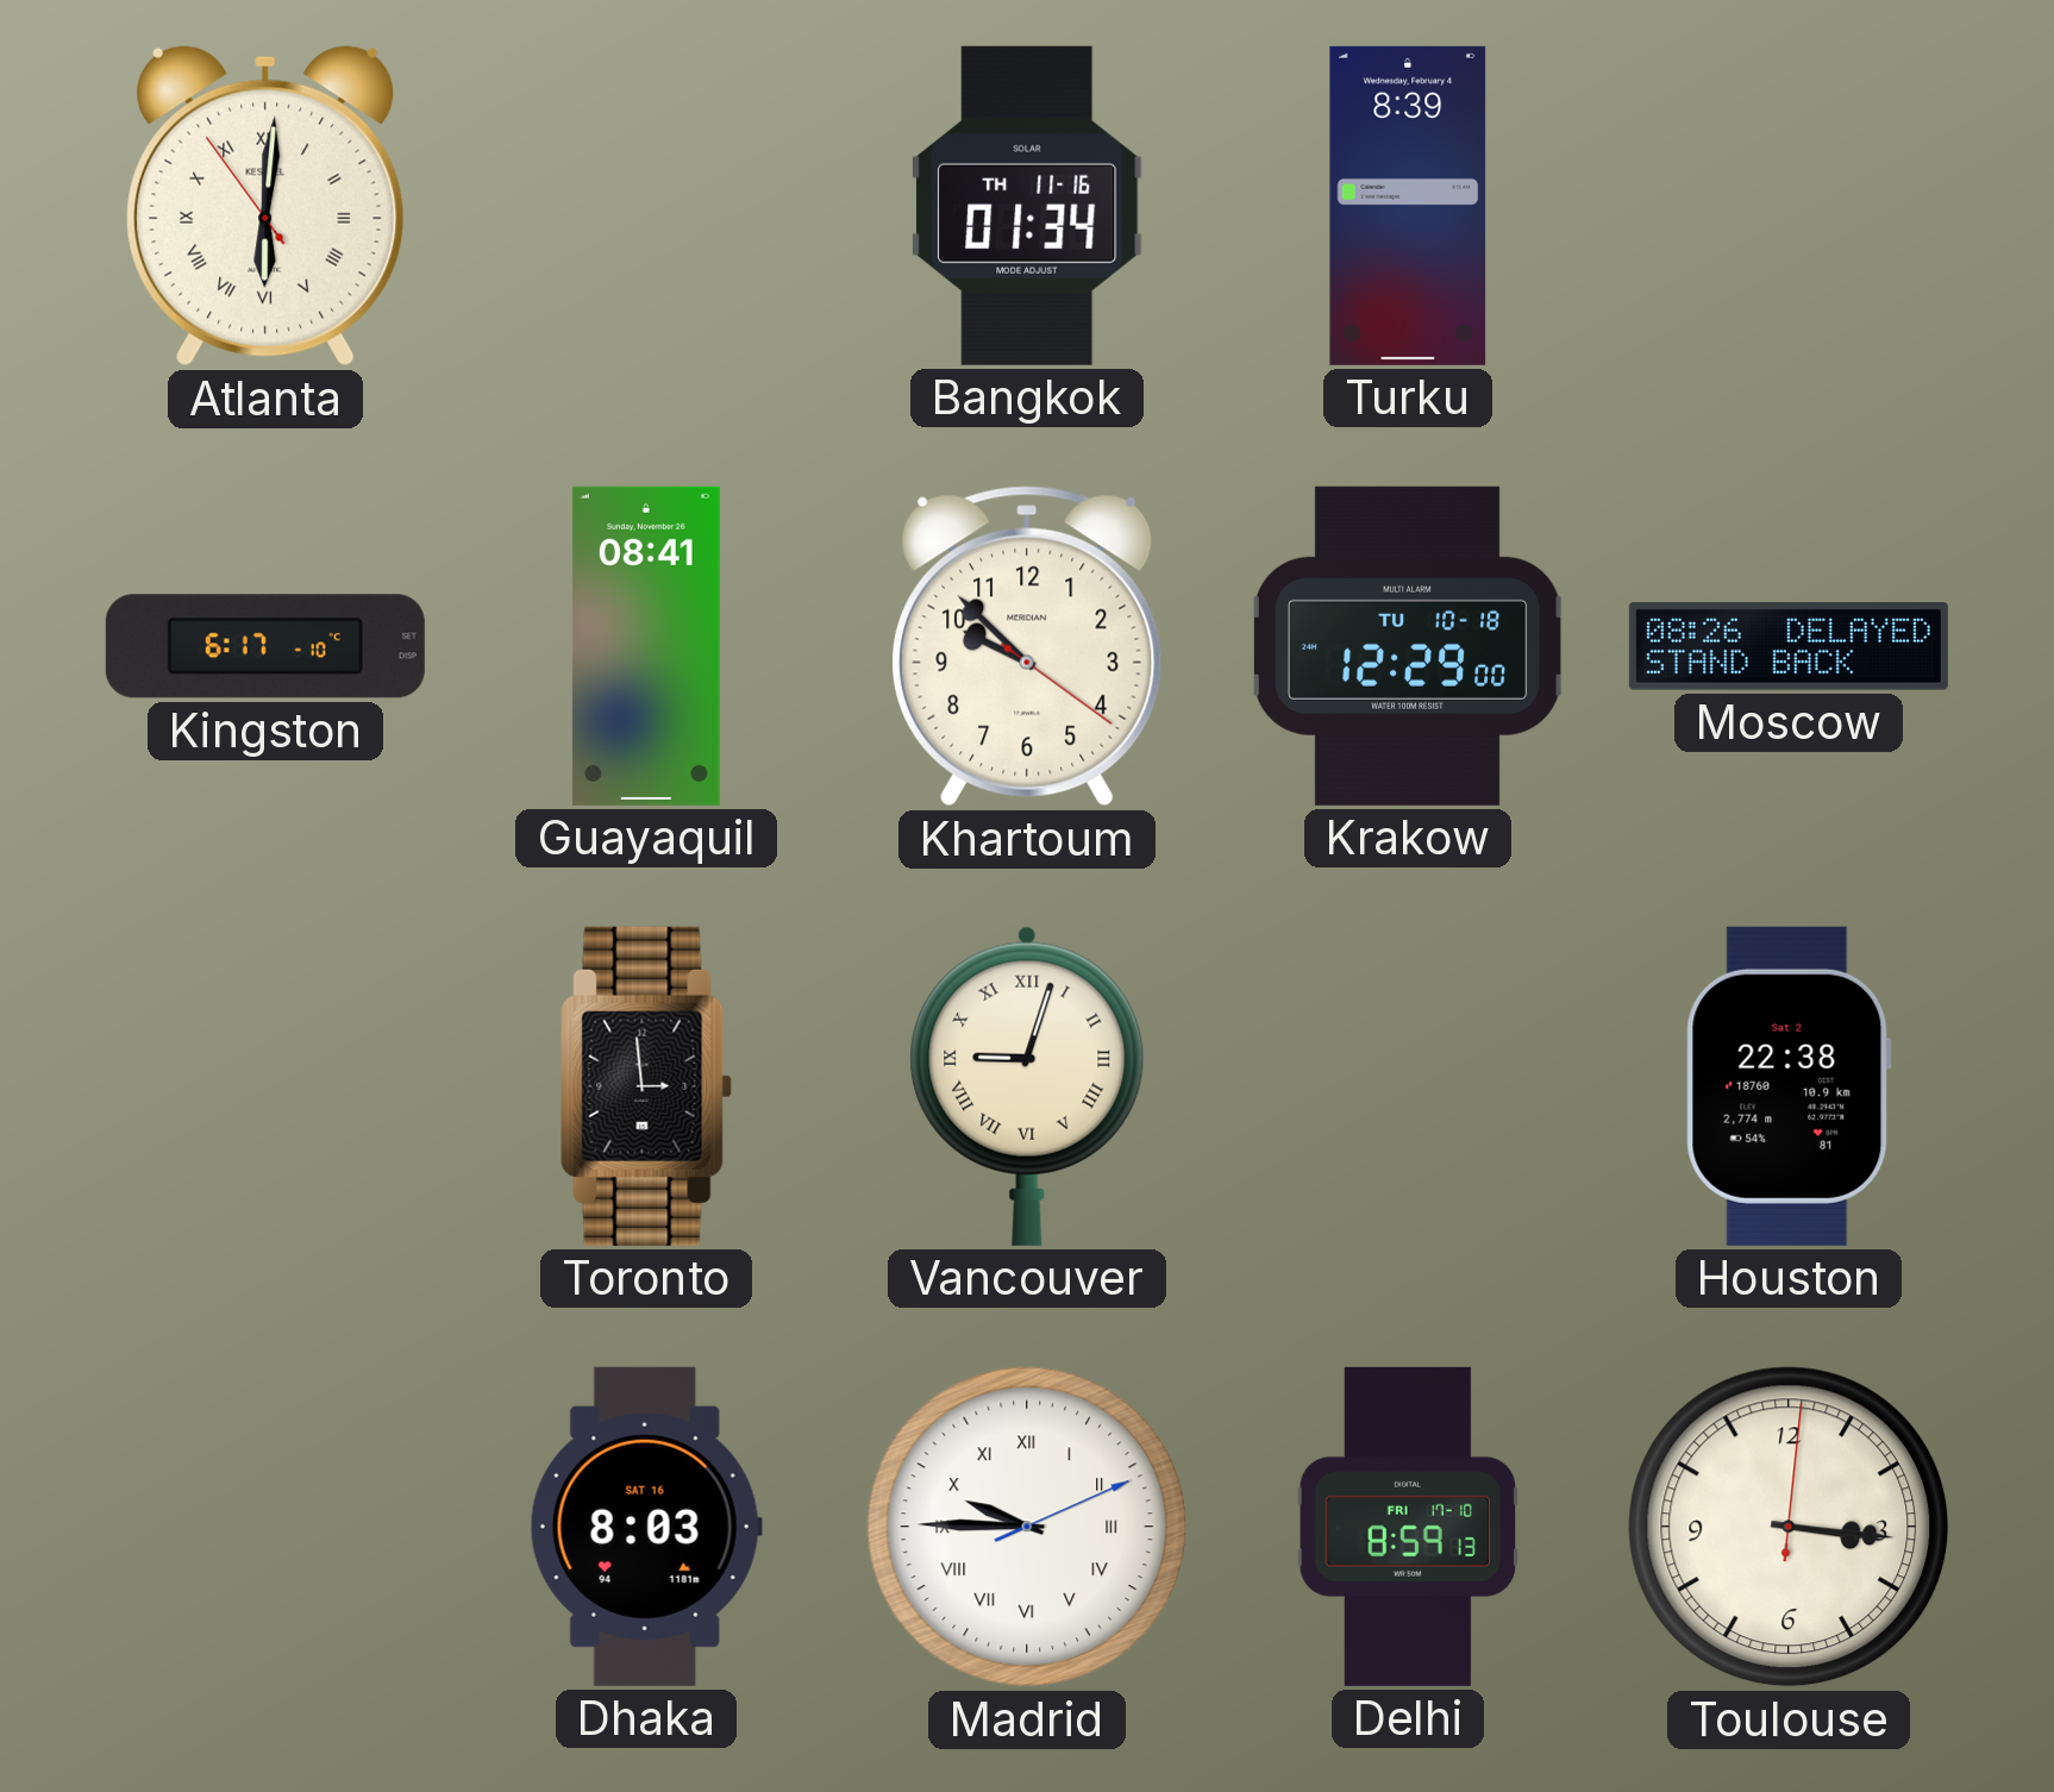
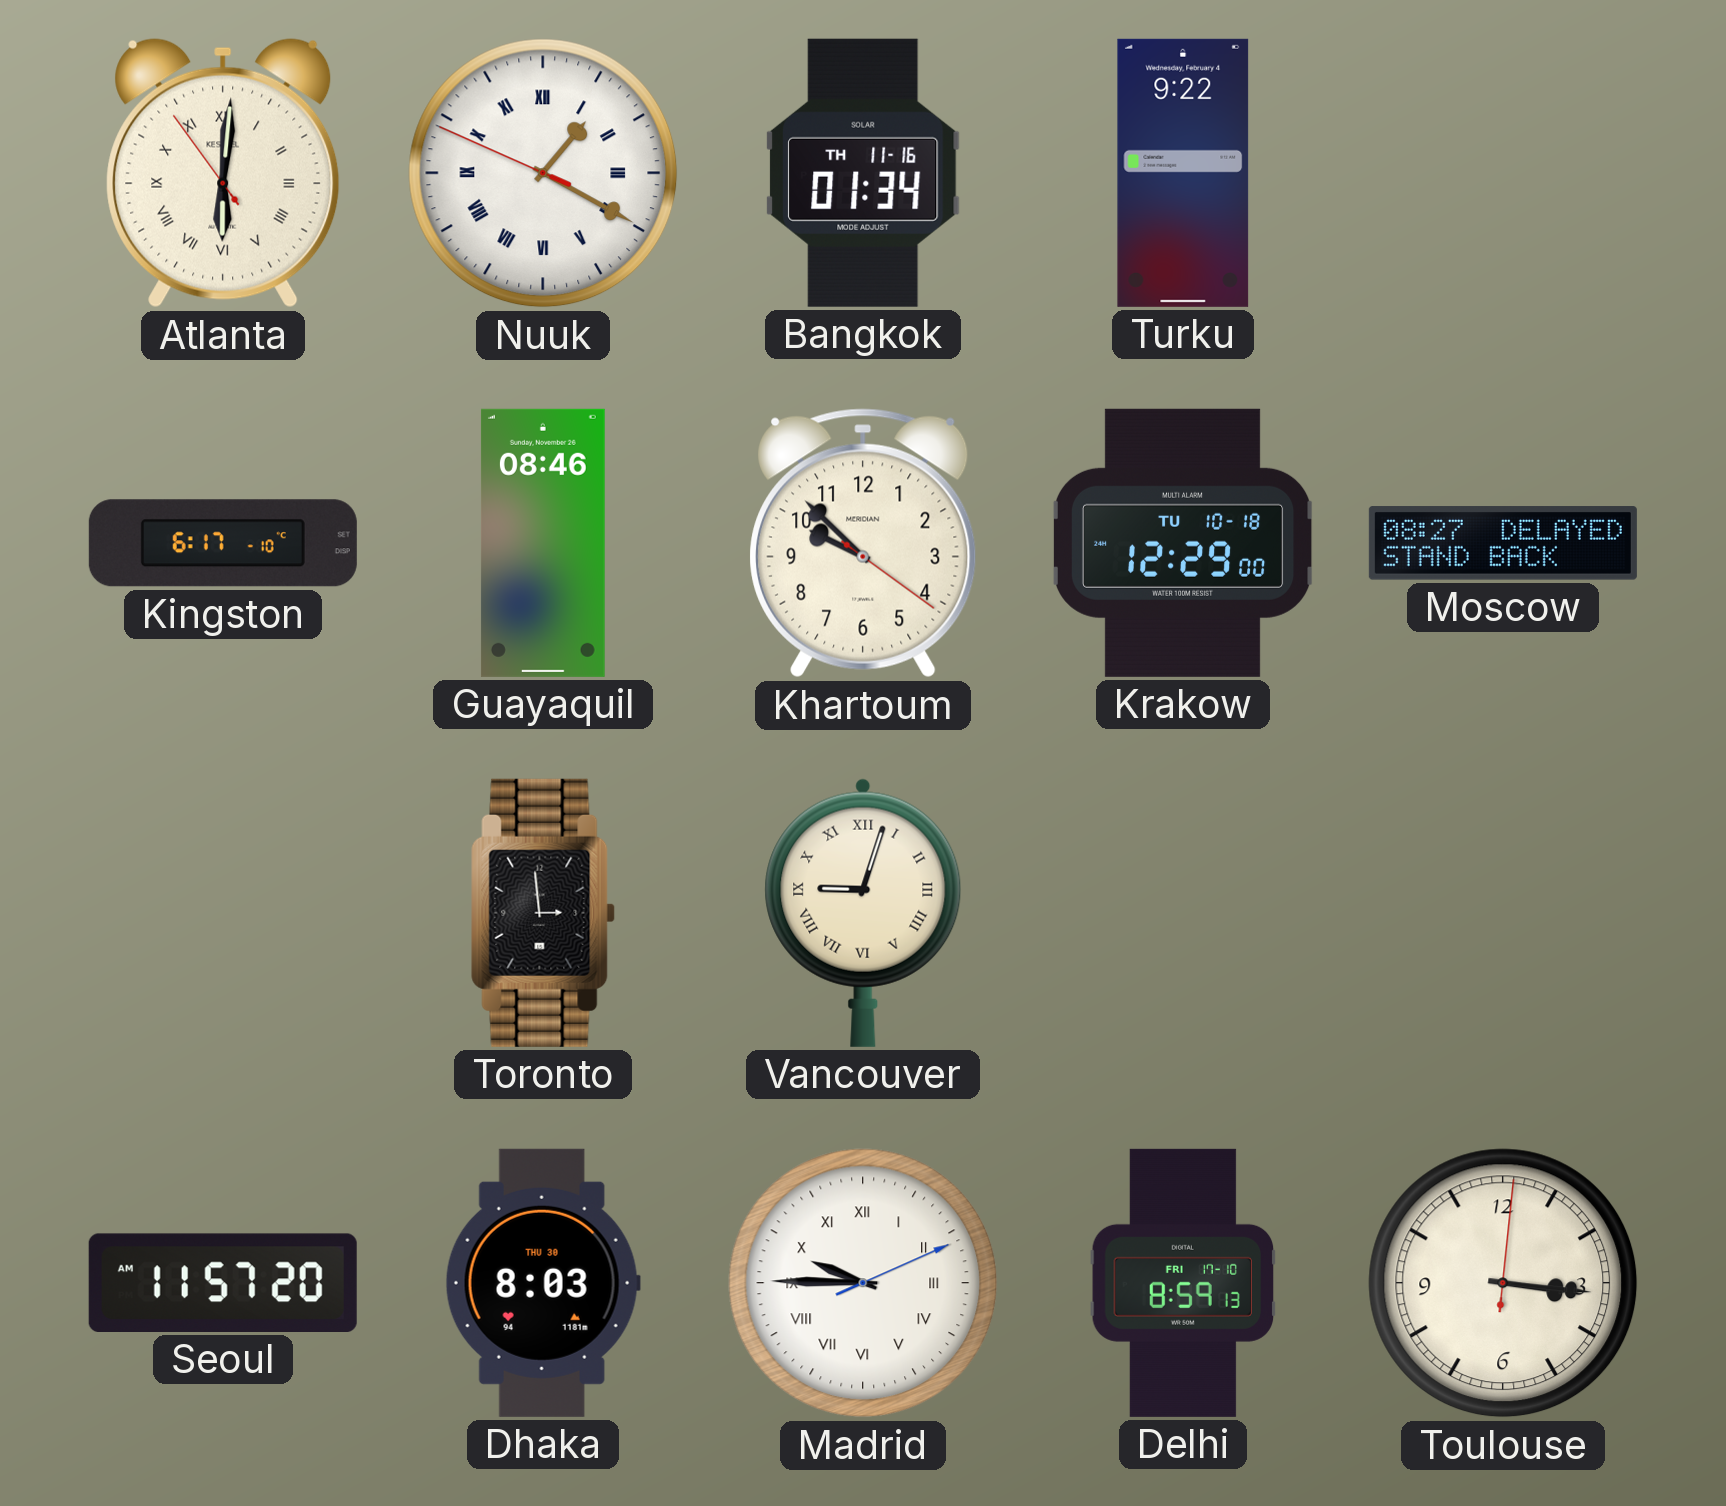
Nuuk: none -> 1:19
Turku: 8:39 -> 9:22
Guayaquil: 08:41 -> 08:46
Moscow: 08:26 -> 08:27
Houston: 22:38 -> none
Seoul: none -> 11:57
Dhaka date: SAT 16 -> THU 30
